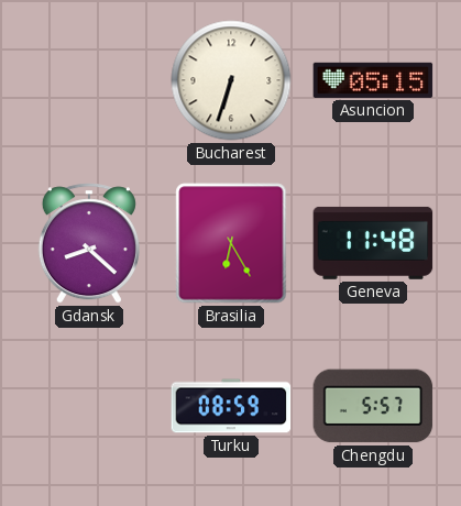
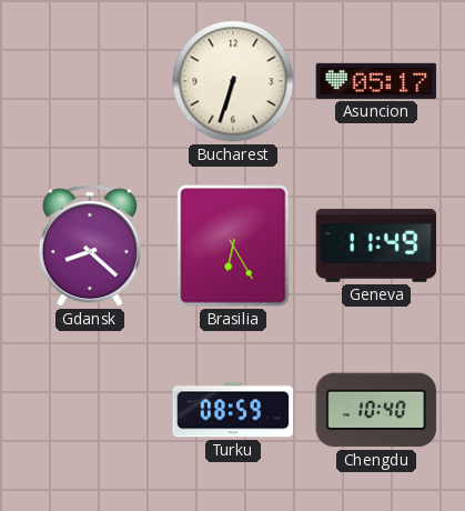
Asuncion: 05:15 -> 05:17
Geneva: 11:48 -> 11:49
Chengdu: 5:57 -> 10:40
